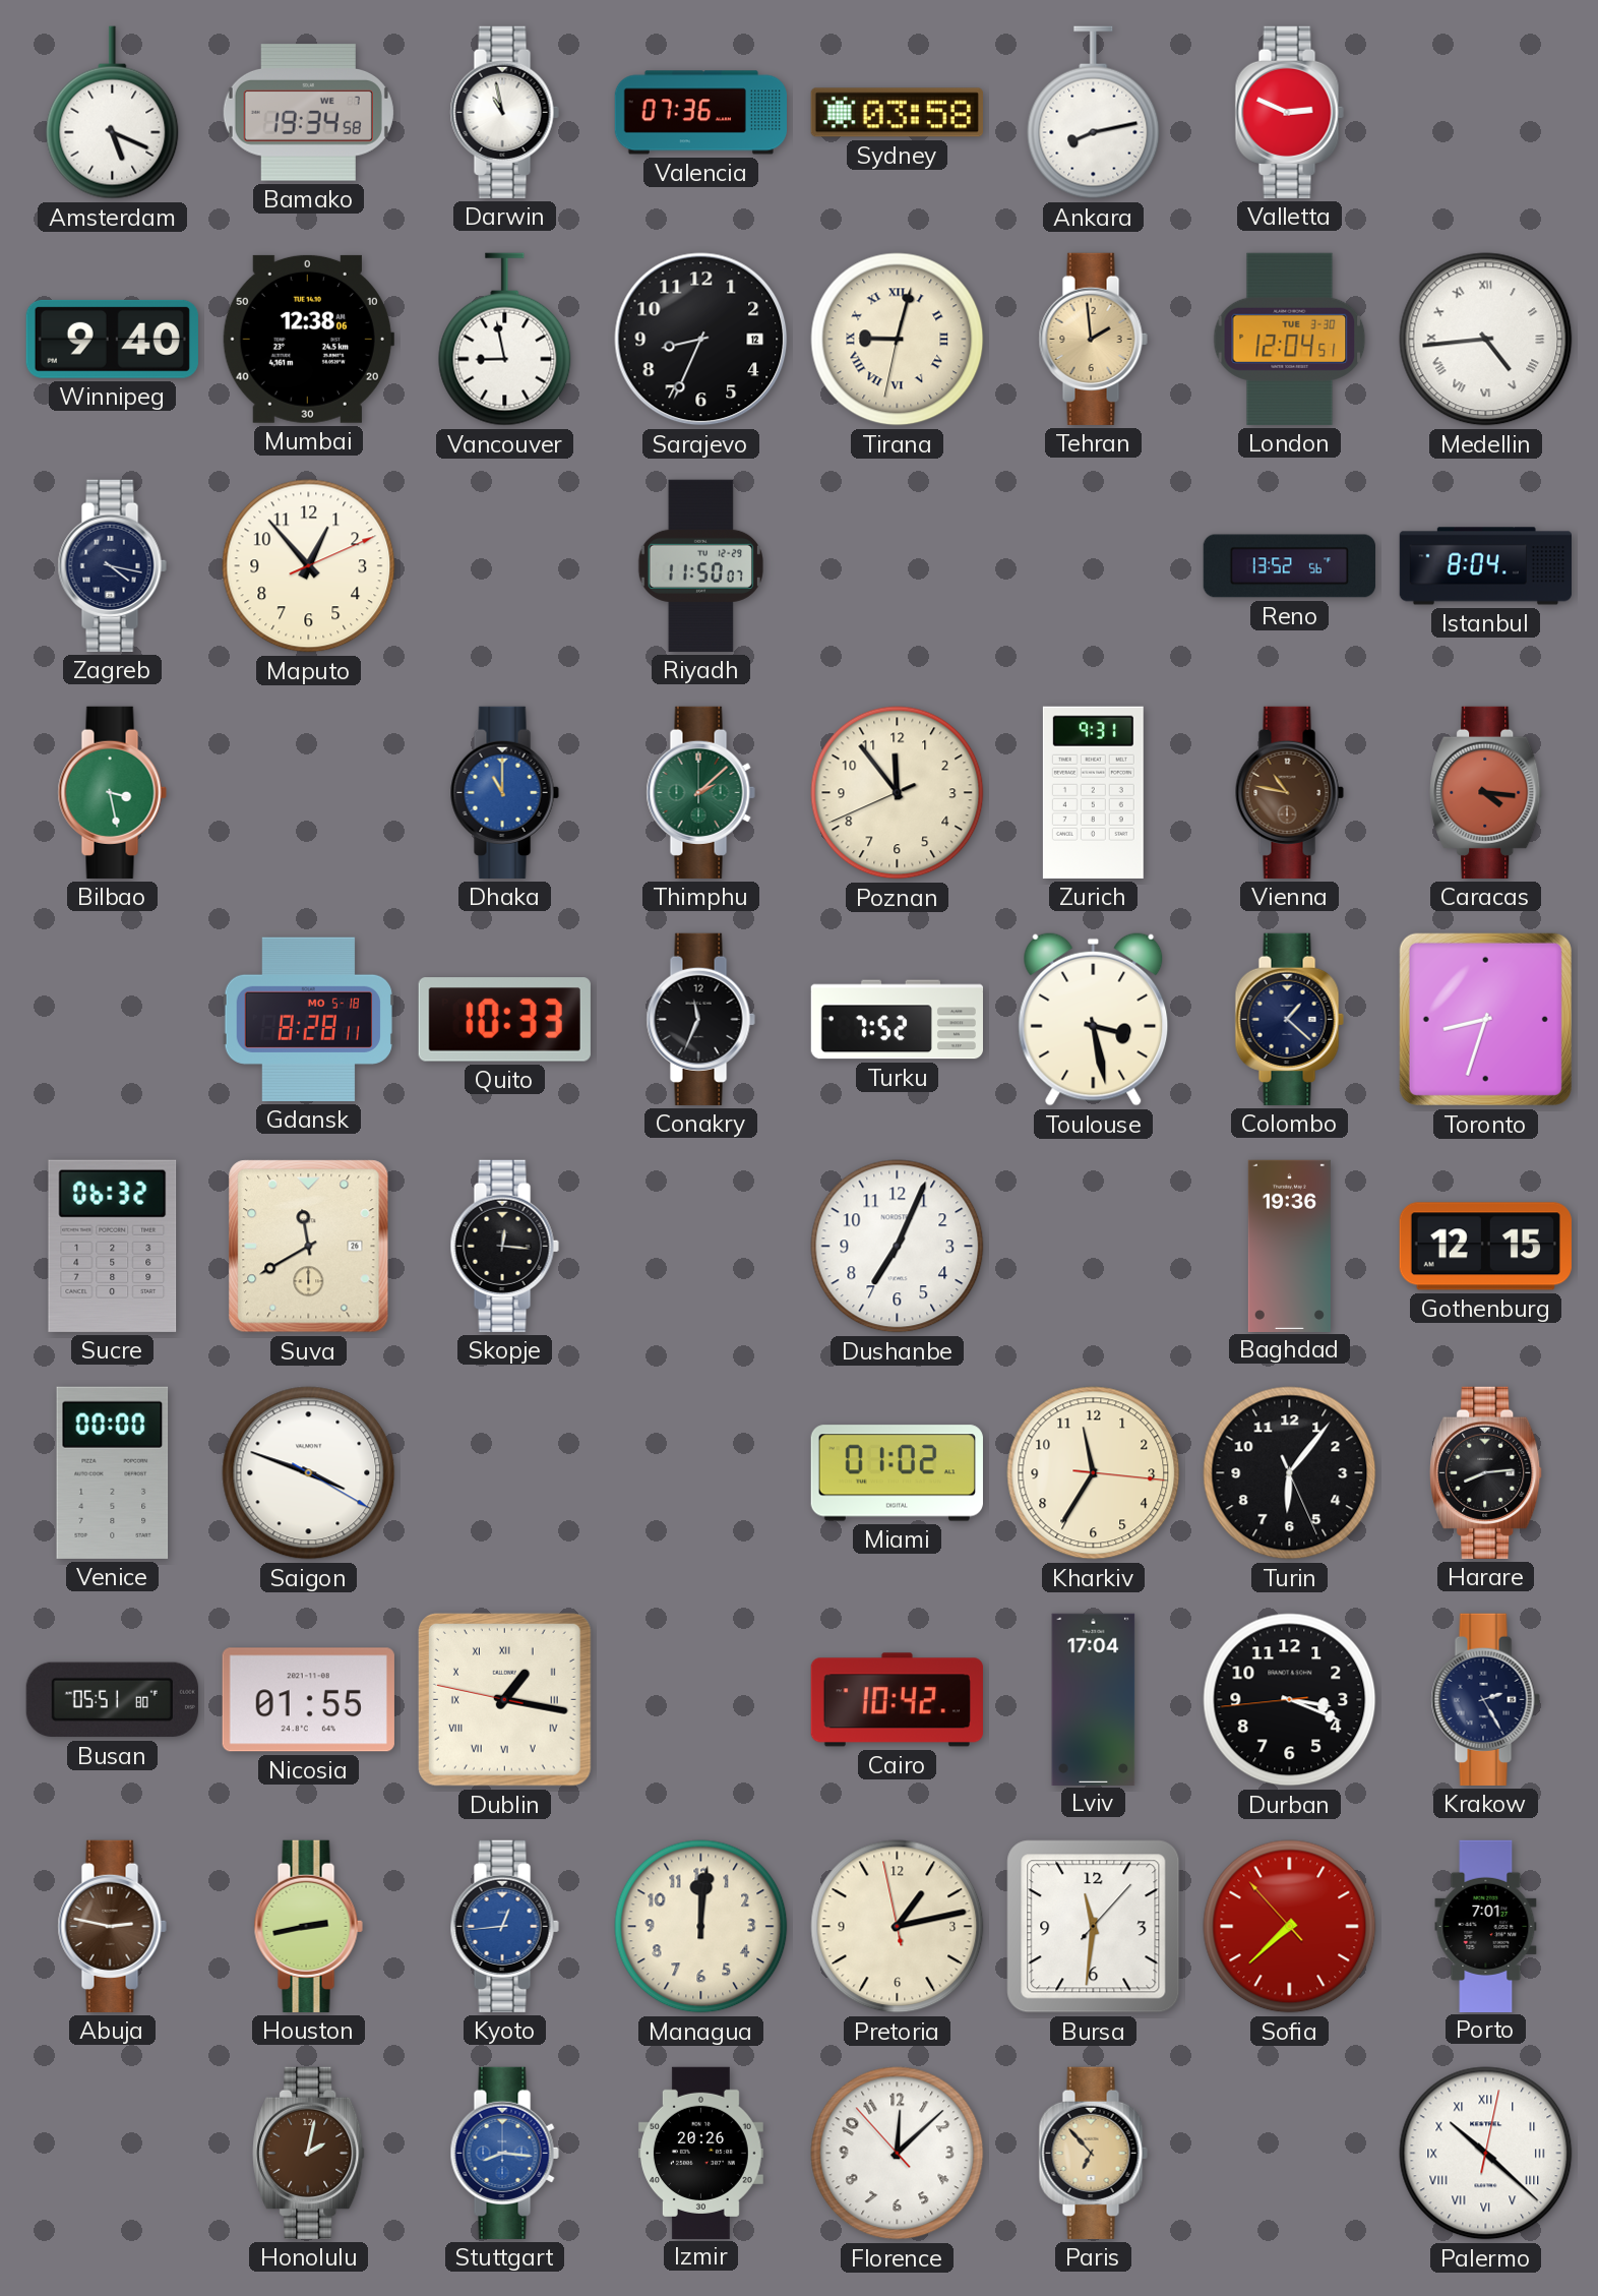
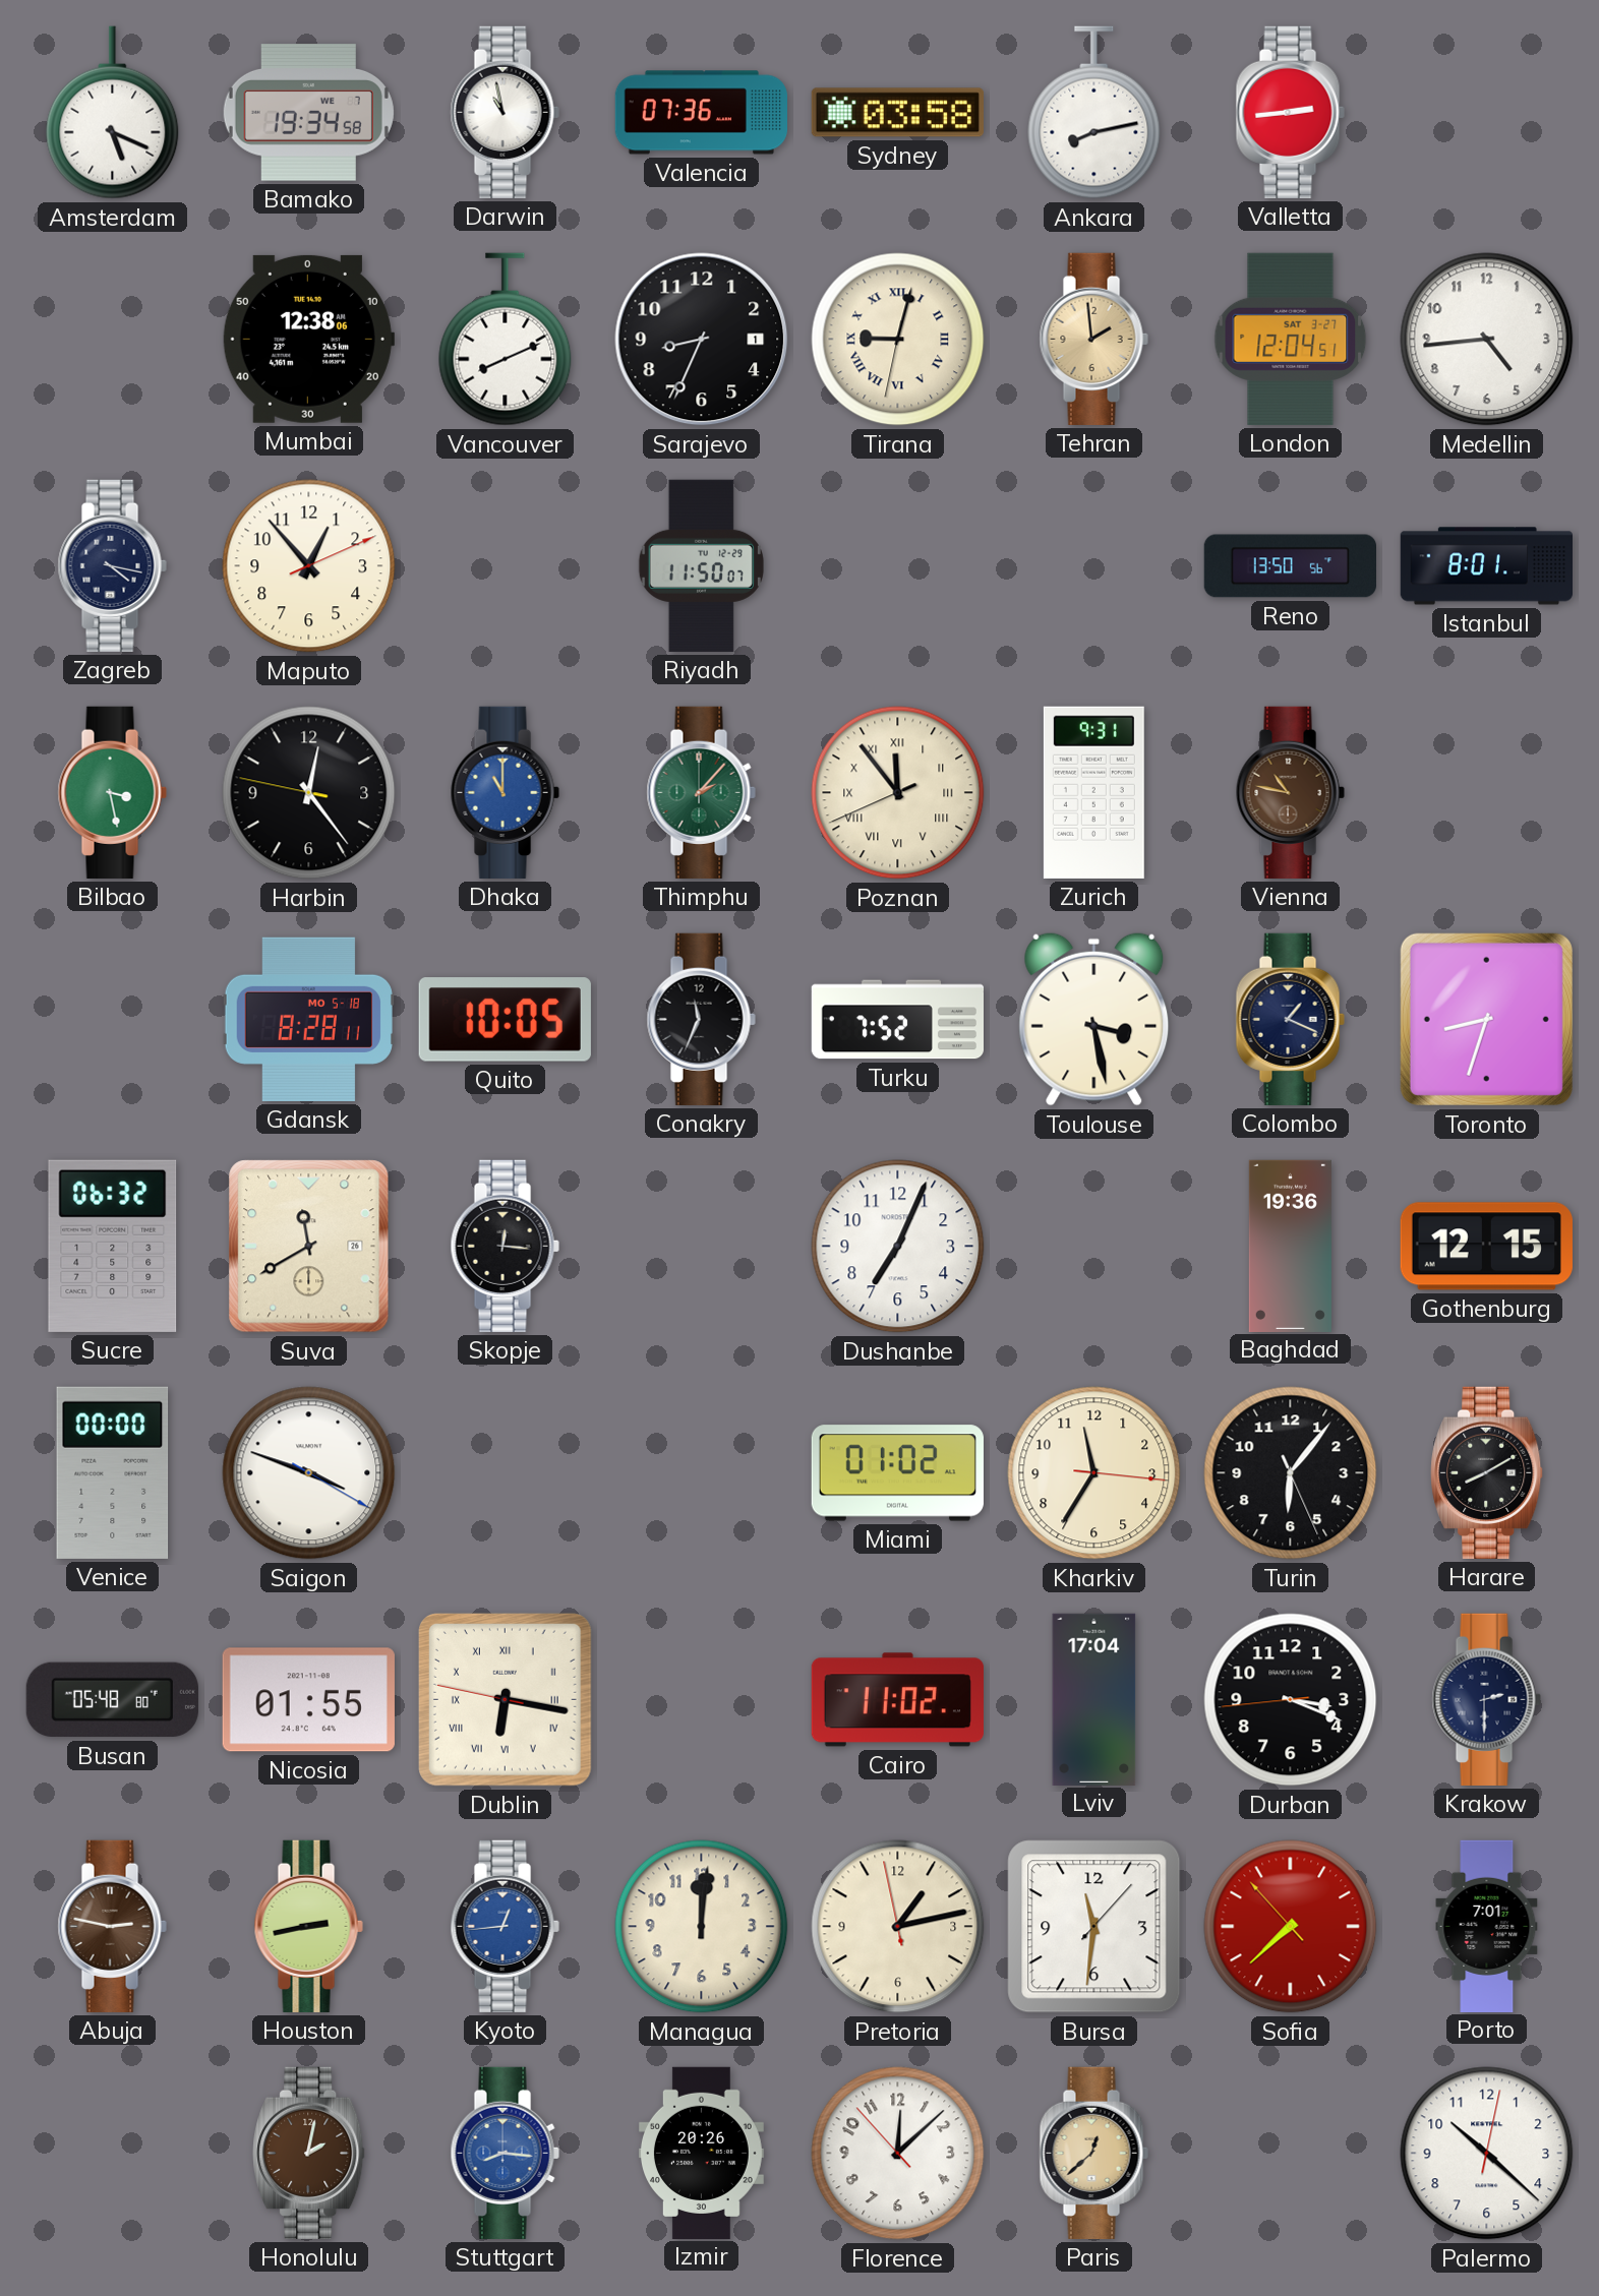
Valletta: 2:49 -> 2:44
Winnipeg: 9:40 -> none
Vancouver: 8:58 -> 8:11
Sarajevo date: 12 -> 1
London date: TUE 3-30 -> SAT 3-27
Medellin numerals: Roman -> Arabic
Reno: 13:52 -> 13:50
Istanbul: 8:04 -> 8:01
Harbin: none -> 12:23
Thimphu: 2:08 -> 2:07
Poznan numerals: Arabic -> Roman
Caracas: 4:16 -> none
Quito: 10:33 -> 10:05
Colombo: 1:22 -> 1:19
Harare: 8:14 -> 8:10
Busan: 05:51 -> 05:48
Dublin: 1:16 -> 6:16
Cairo: 10:42 -> 11:02
Krakow: 2:25 -> 2:30
Paris: 6:53 -> 12:38
Palermo numerals: Roman -> Arabic
